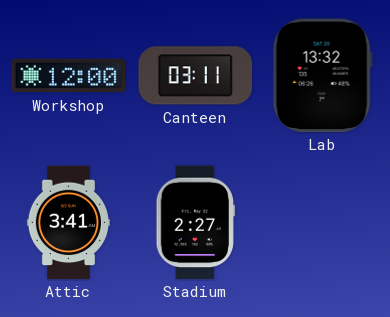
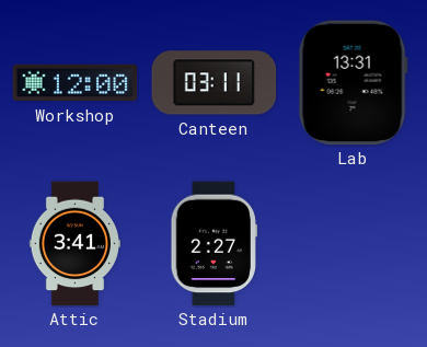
Lab: 13:32 -> 13:31
